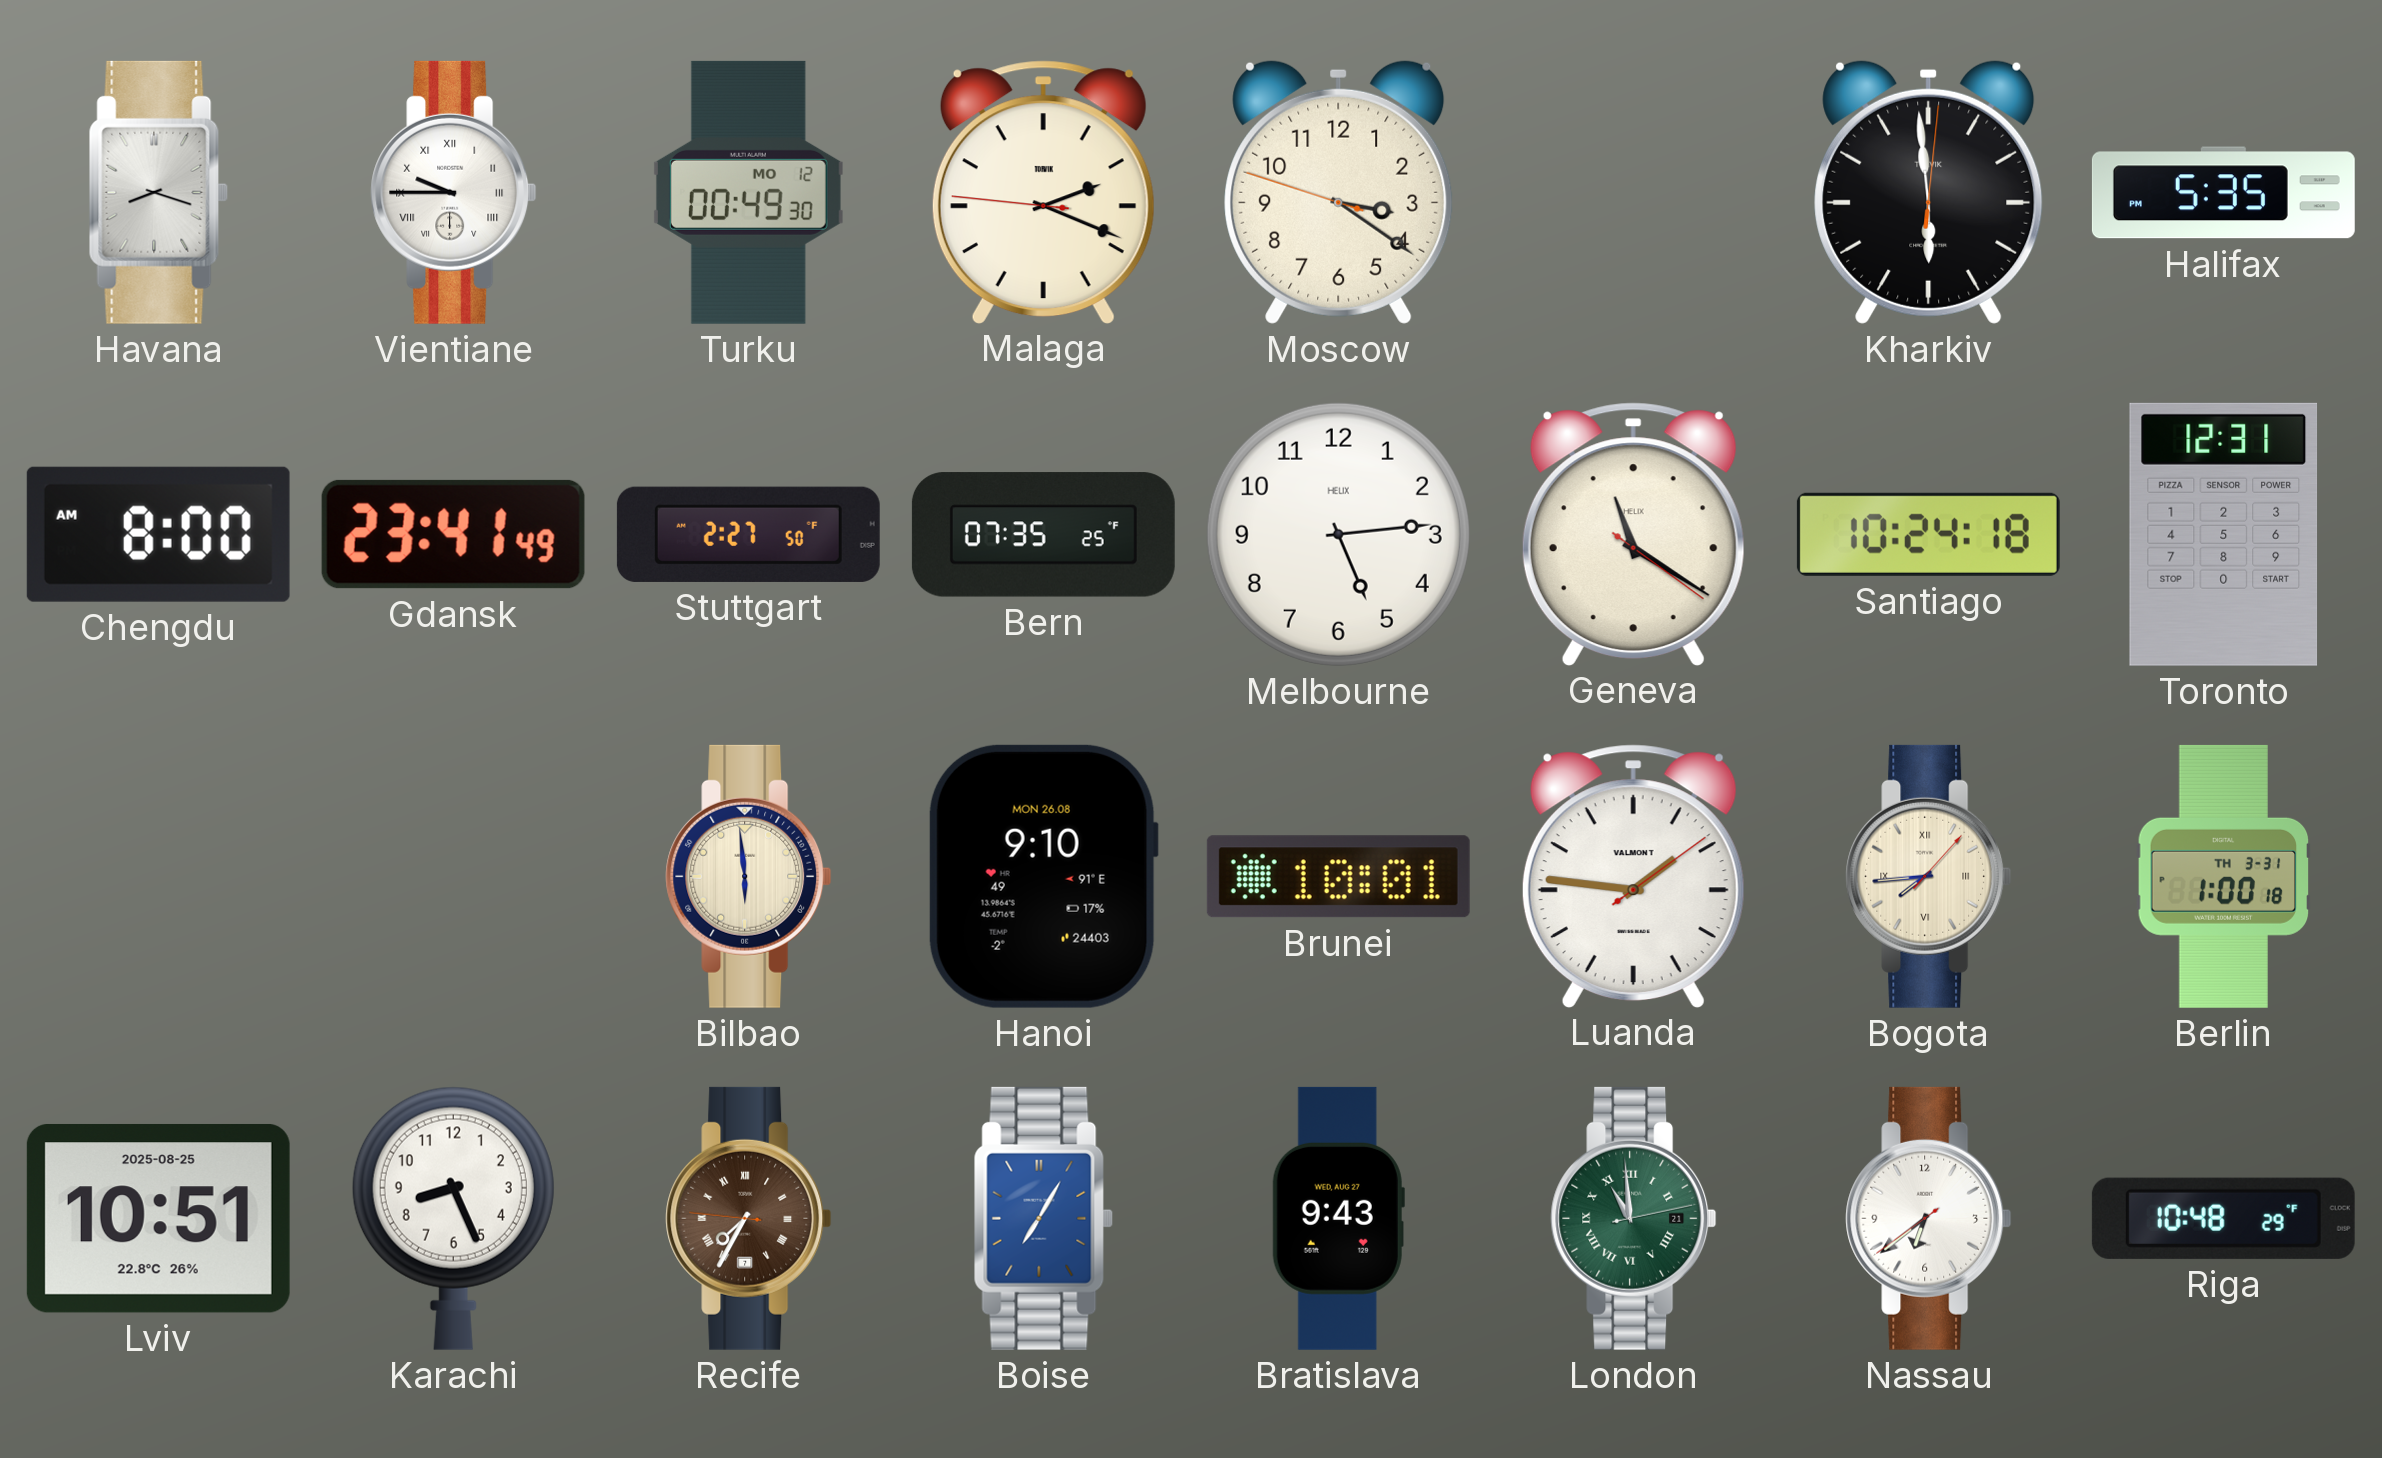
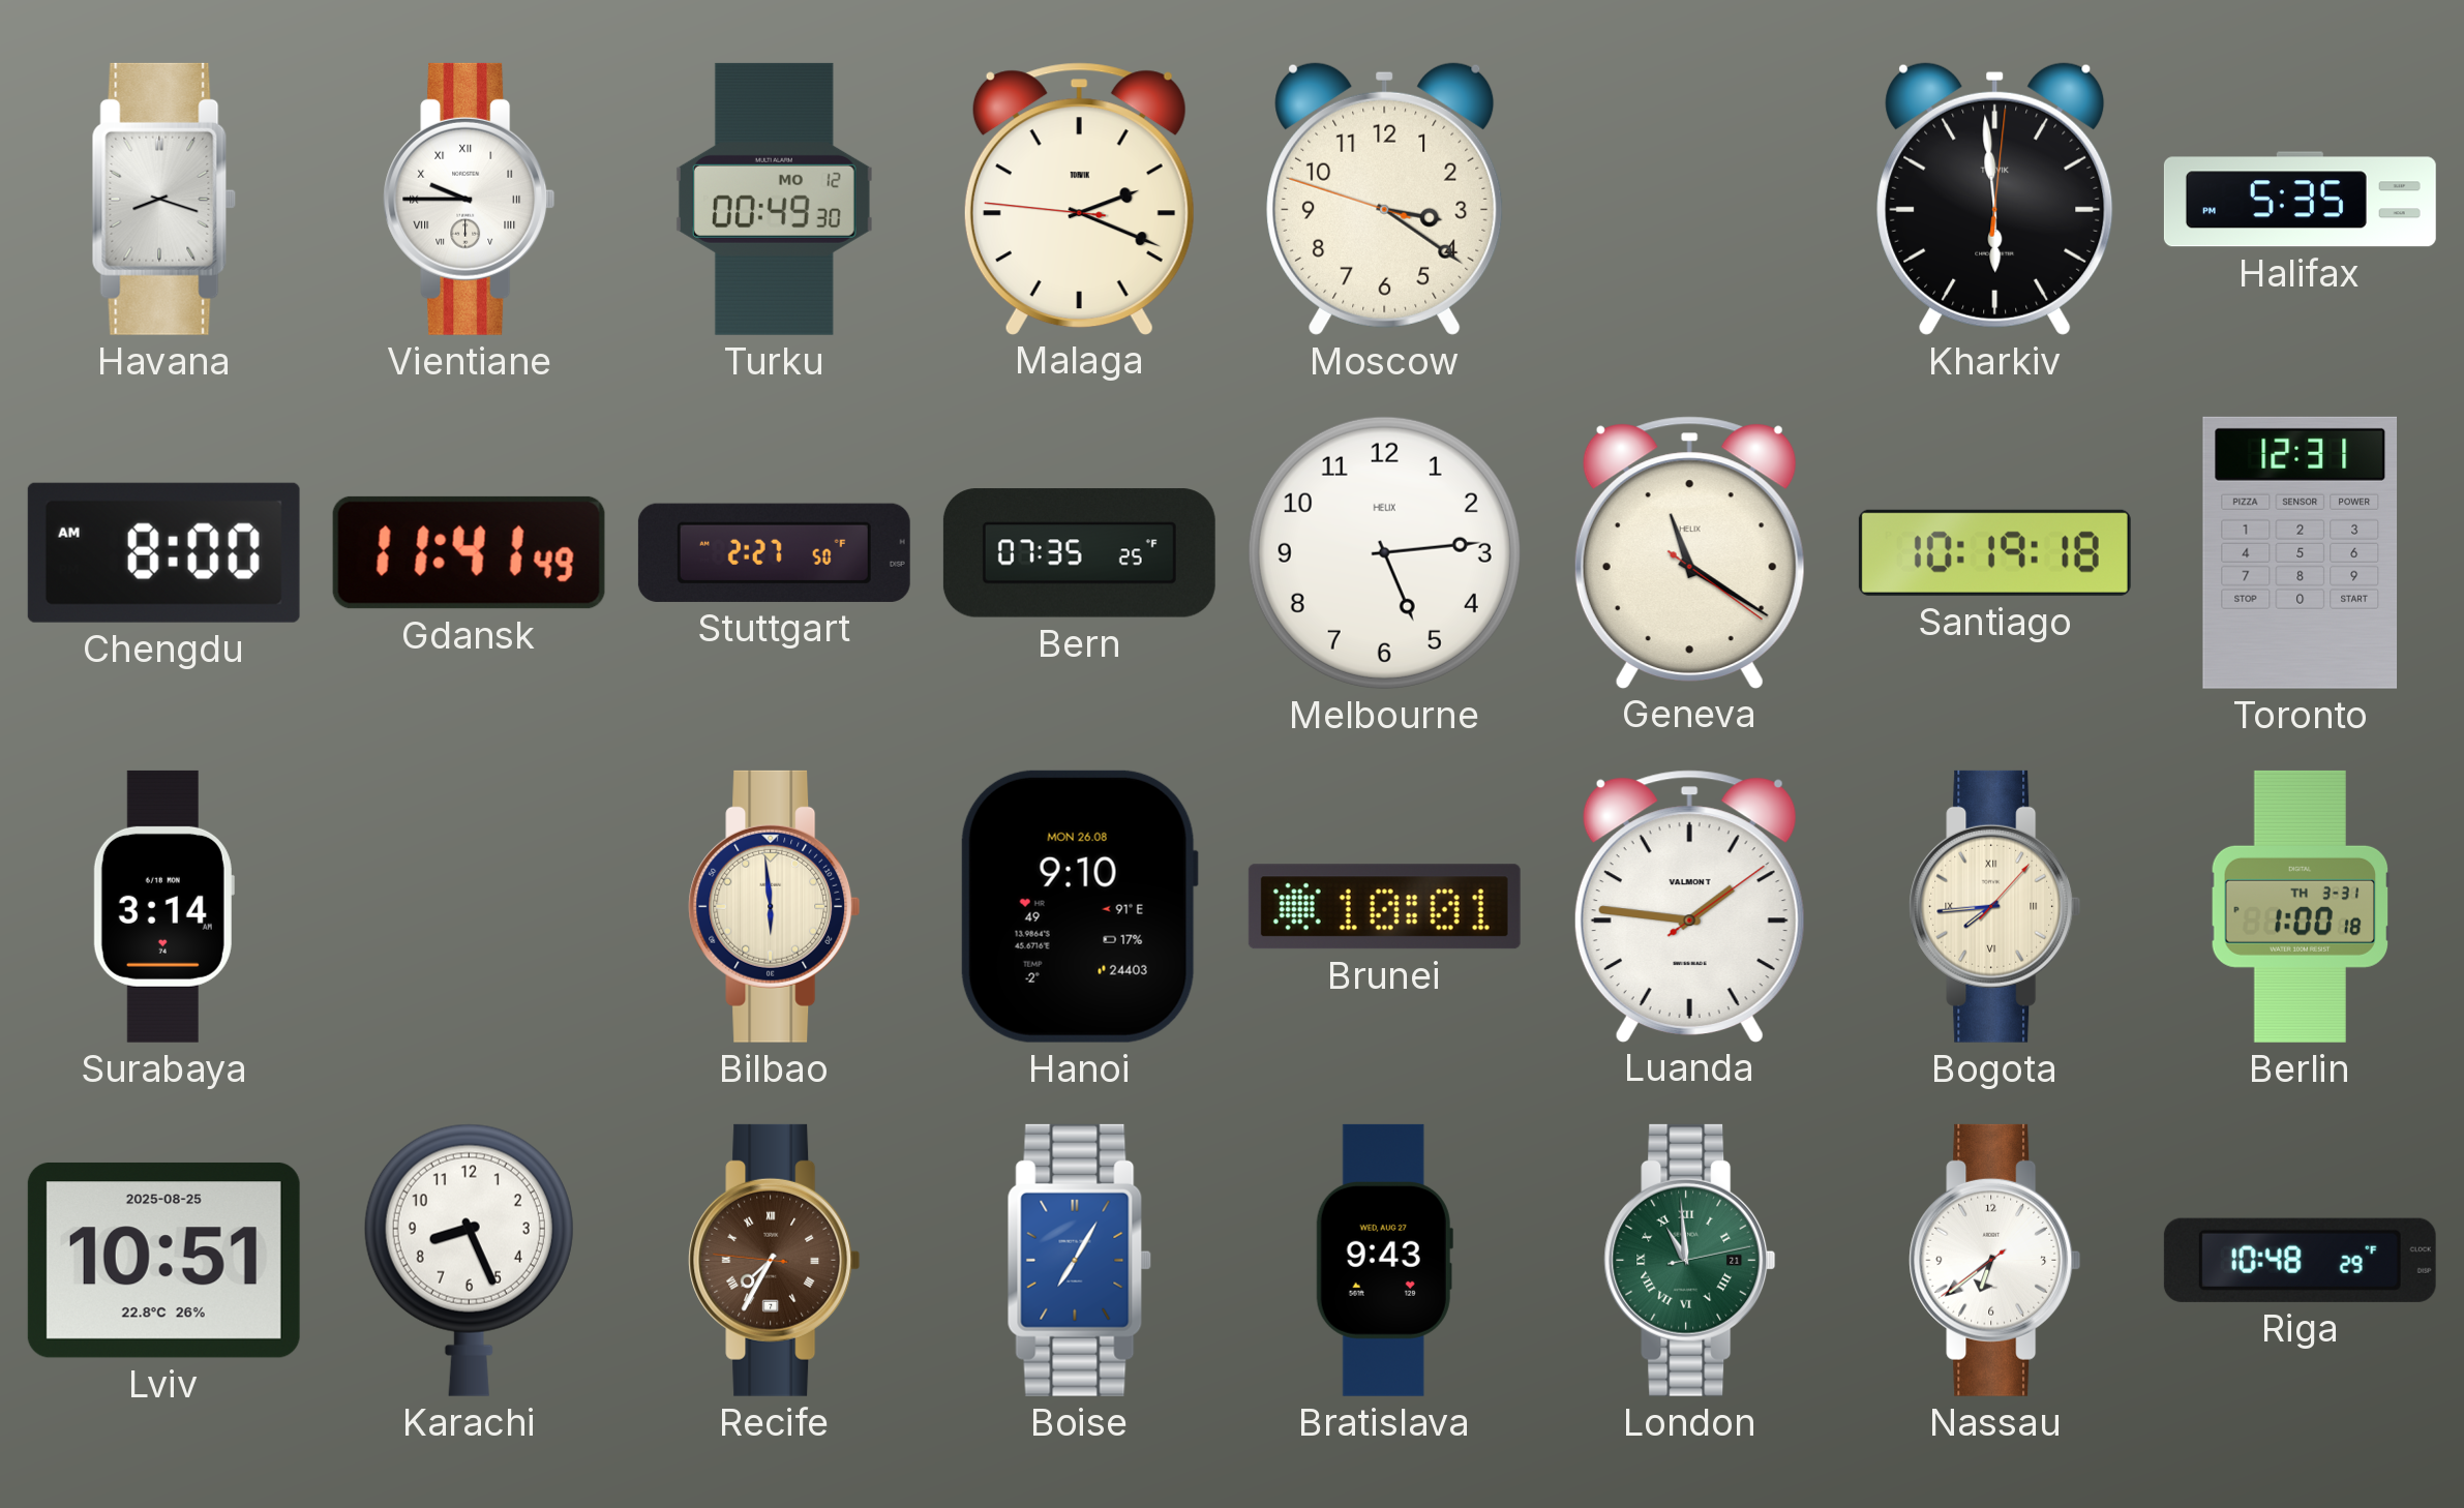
Gdansk: 23:41 -> 11:41
Santiago: 10:24 -> 10:19
Surabaya: none -> 3:14
